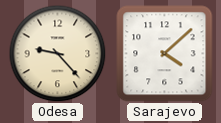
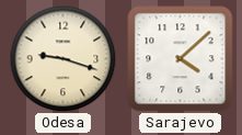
Odesa: 9:23 -> 9:18
